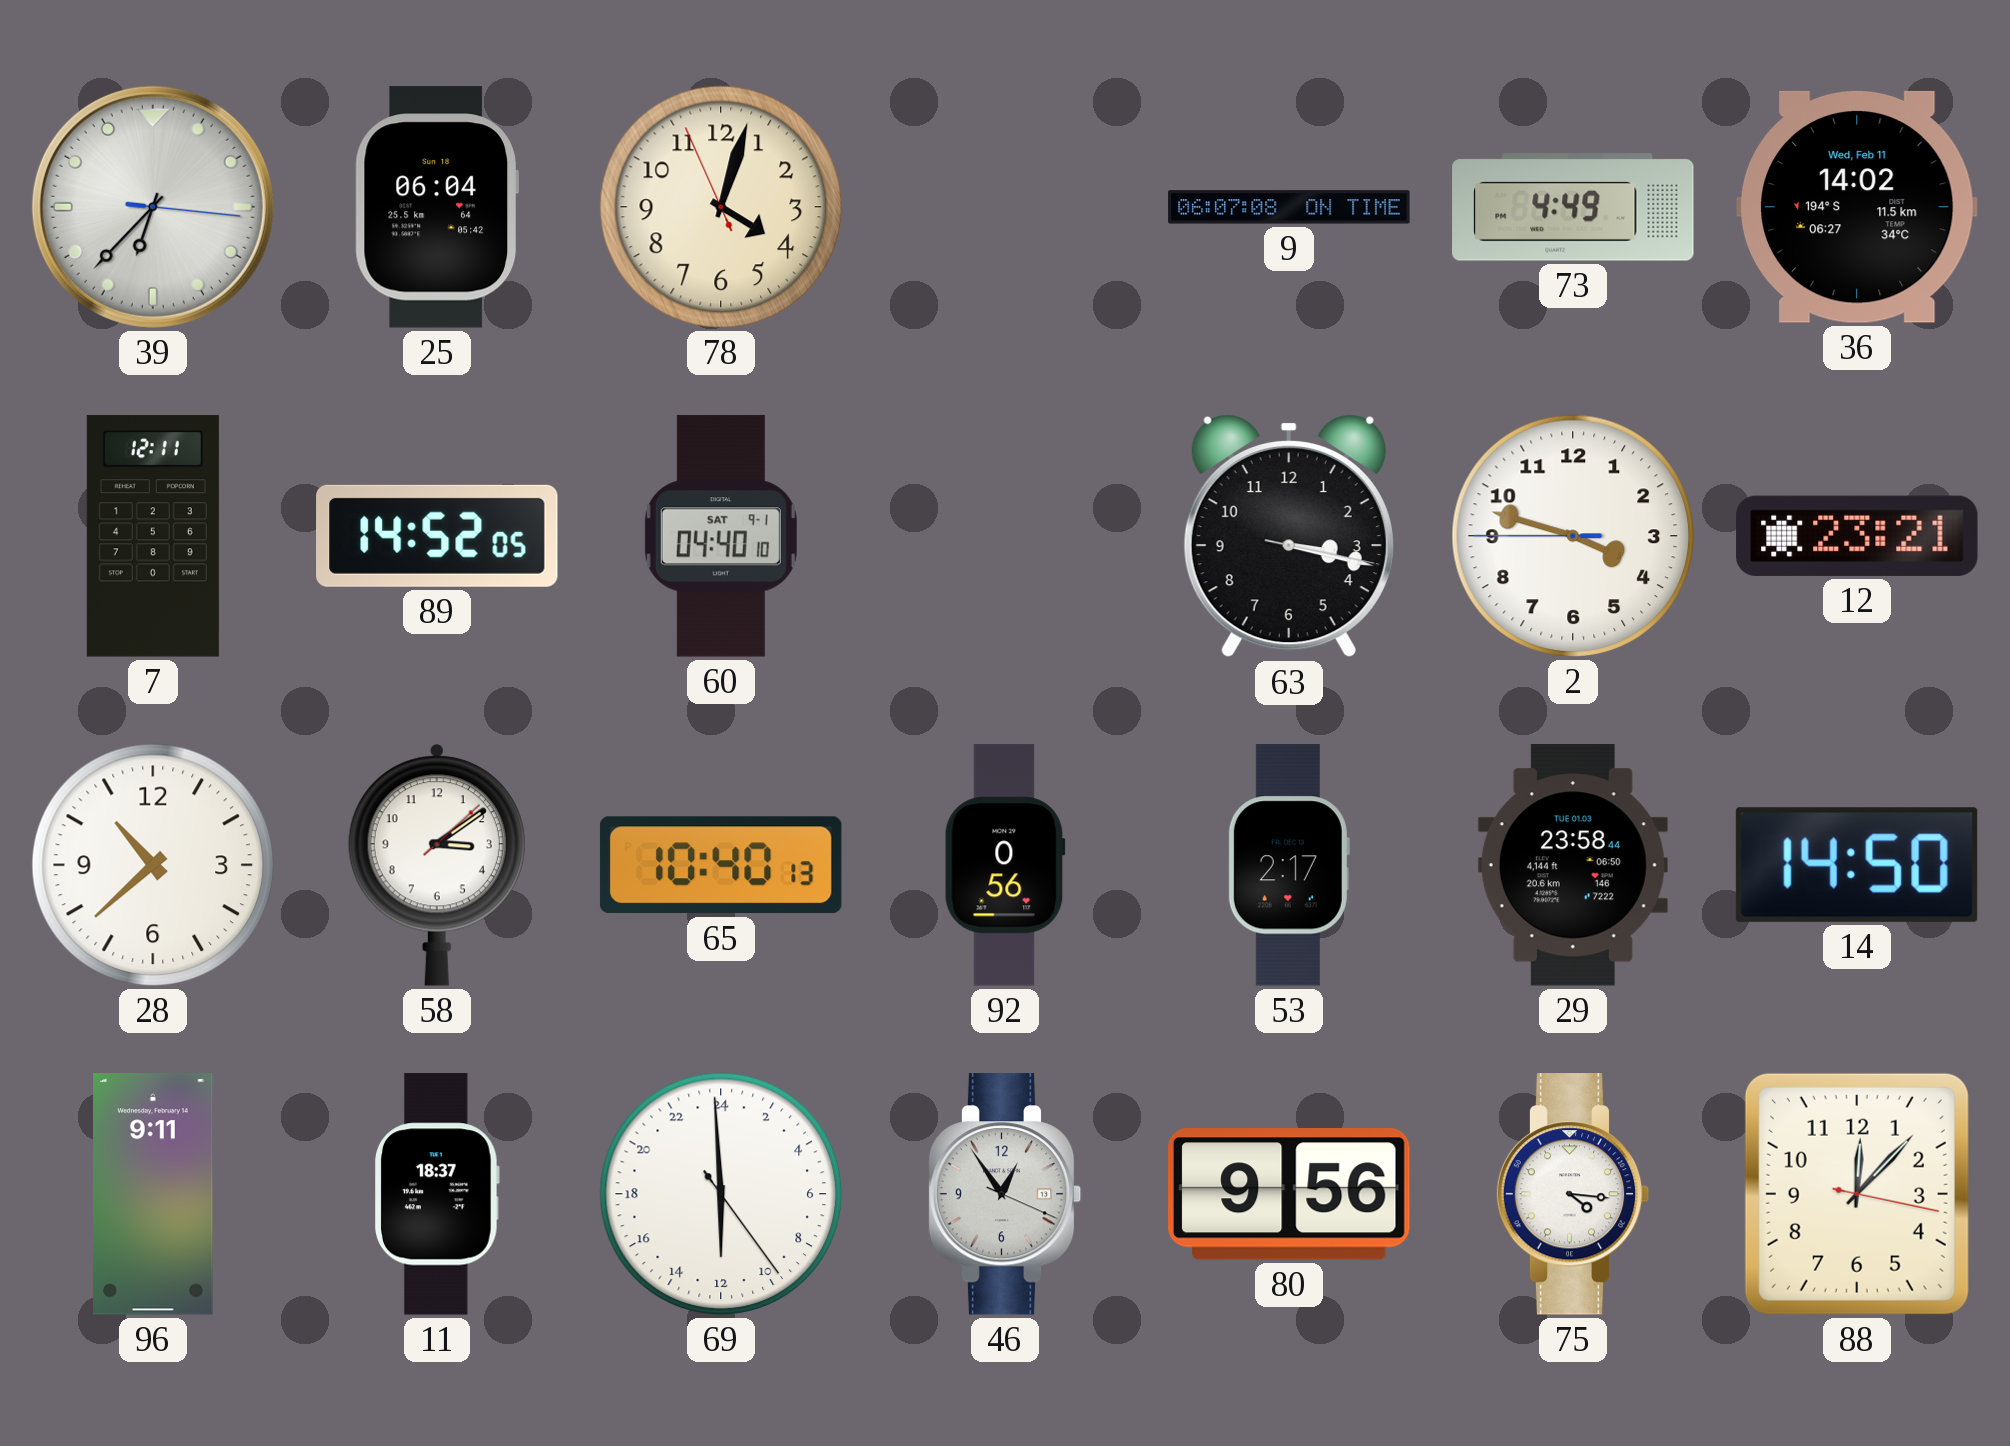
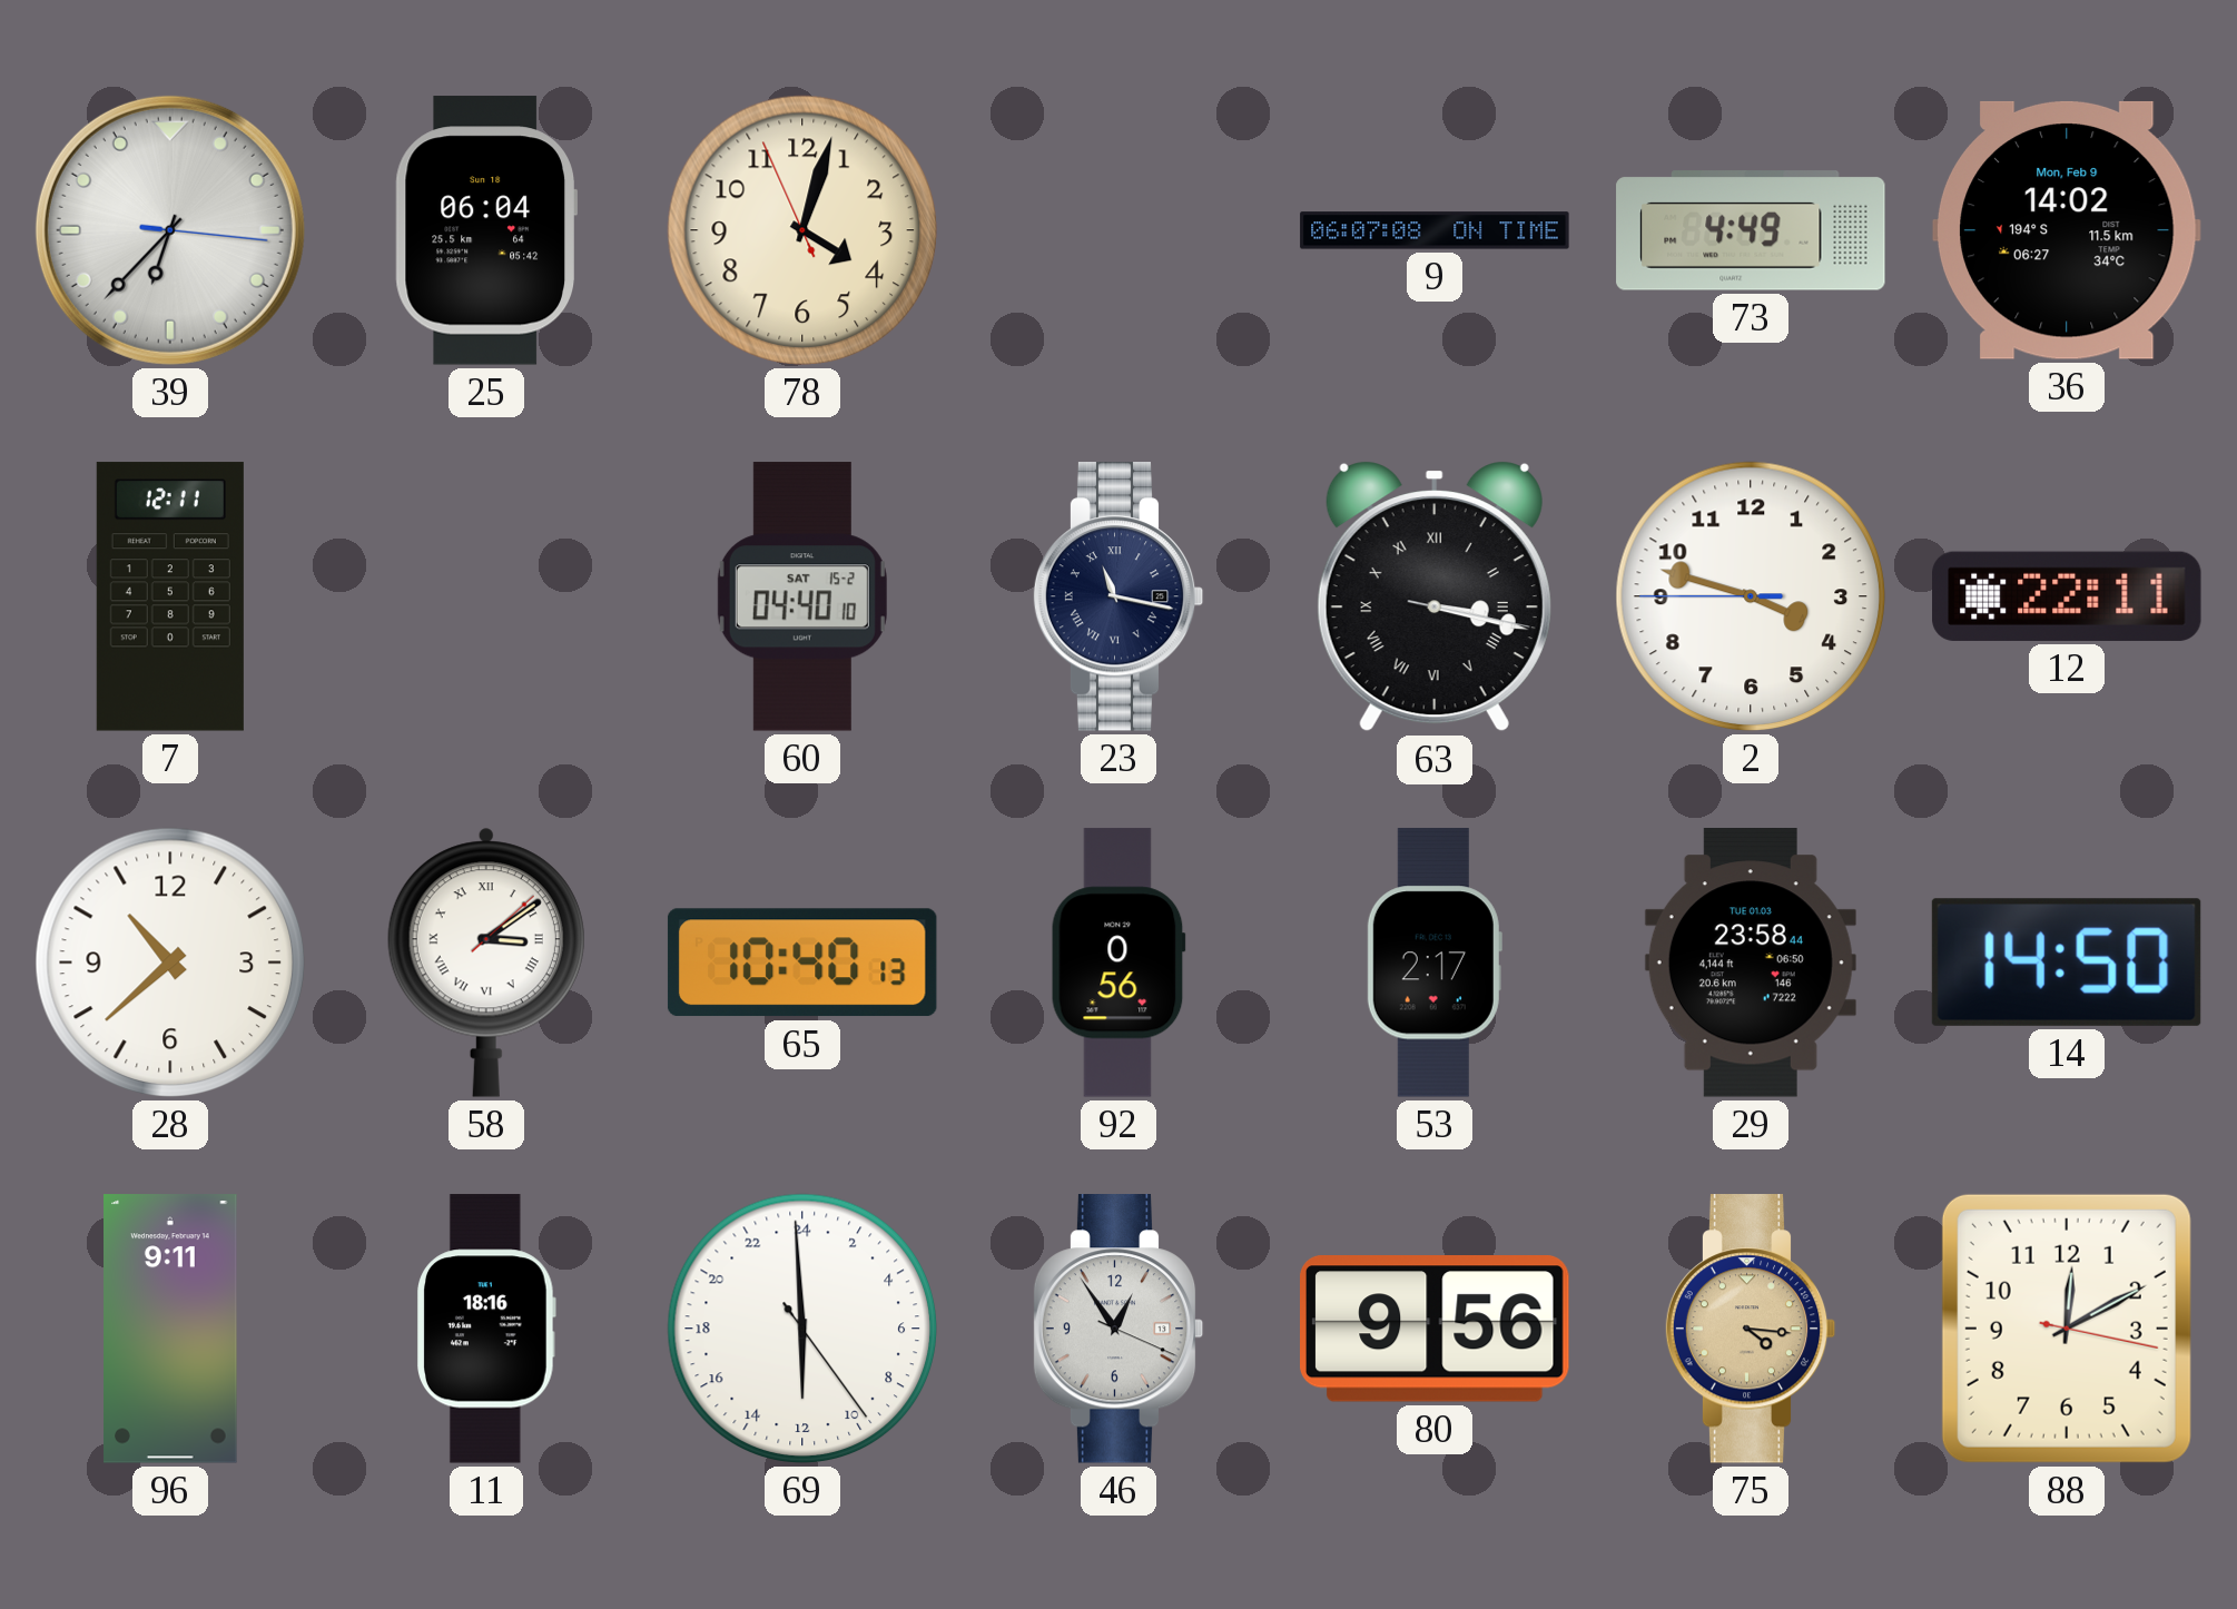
36 date: Wed, Feb 11 -> Mon, Feb 9
89: 14:52 -> none
60 date: SAT 9-1 -> SAT 15-2
23: none -> 11:17
63 numerals: Arabic -> Roman
12: 23:21 -> 22:11
58 numerals: Arabic -> Roman
11: 18:37 -> 18:16
75 dial: white -> champagne
88: 12:07 -> 12:10
